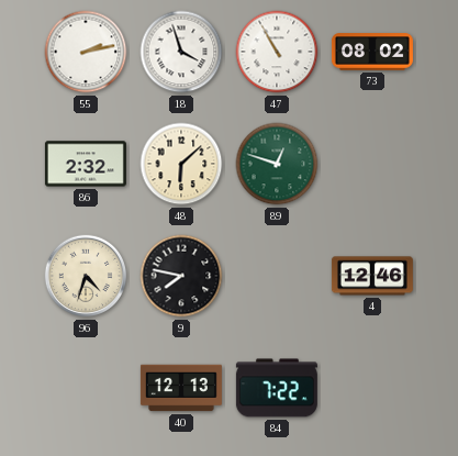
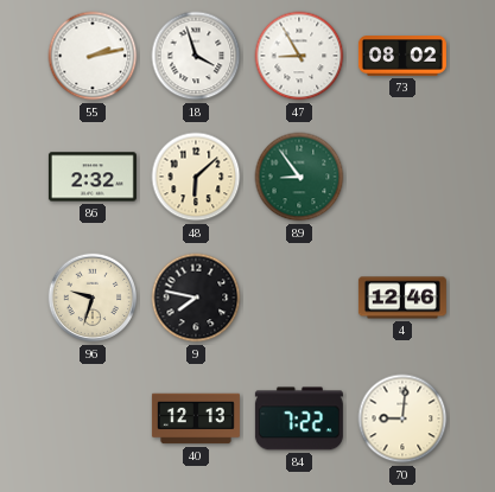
47: 10:55 -> 8:55
89: 12:48 -> 8:54
96: 4:33 -> 9:33
70: none -> 9:01
